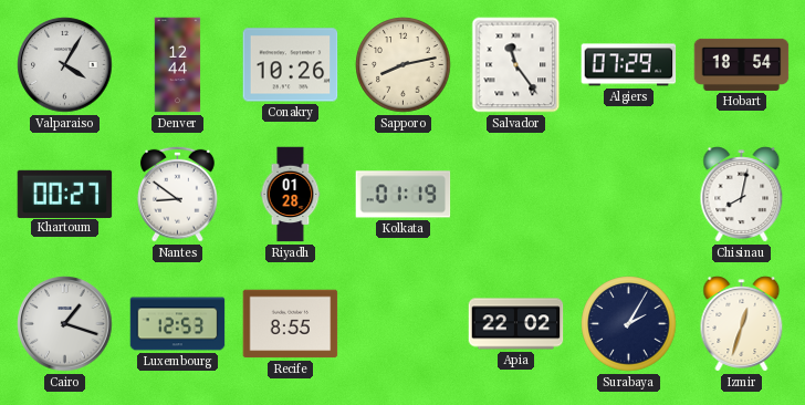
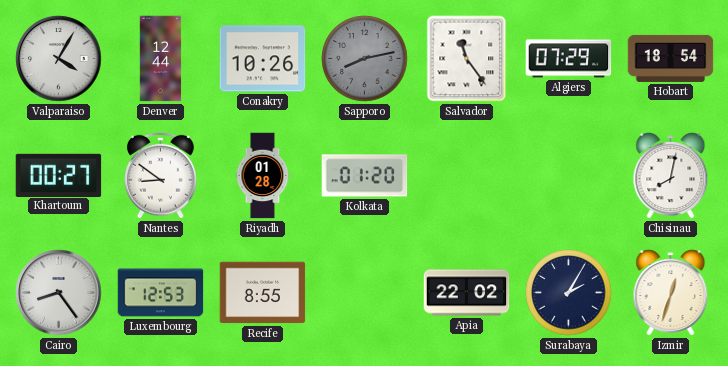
Sapporo dial: cream -> grey
Kolkata: 01:19 -> 01:20
Cairo: 1:18 -> 8:24
